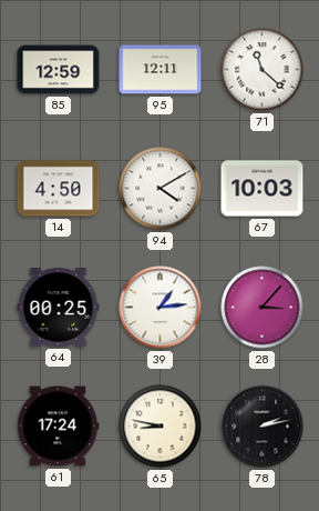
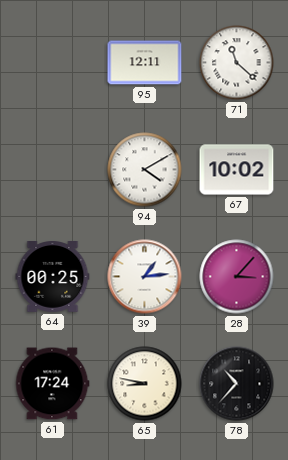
85: 12:59 -> none
14: 4:50 -> none
67: 10:03 -> 10:02
78: 2:13 -> 10:37
